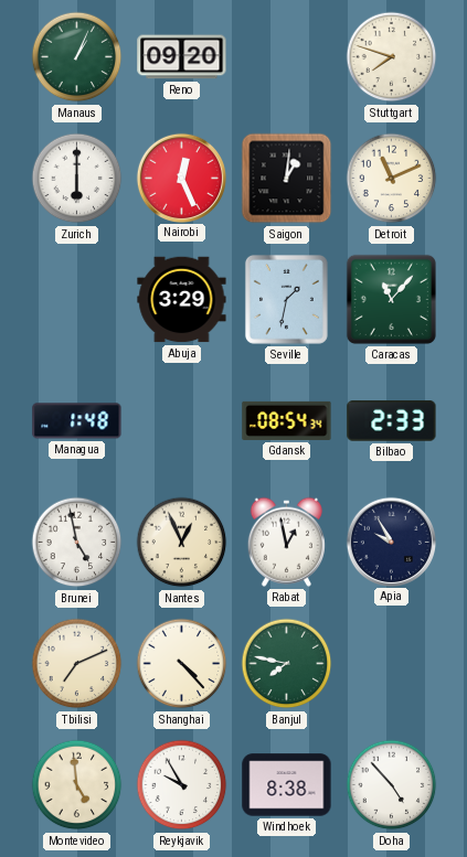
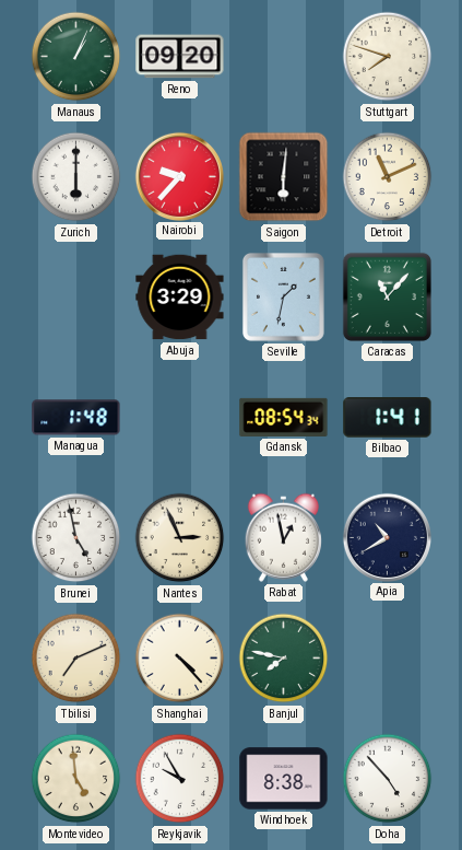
Nairobi: 12:26 -> 9:37
Saigon: 1:01 -> 6:01
Bilbao: 2:33 -> 1:41
Nantes: 12:56 -> 2:56
Apia: 9:55 -> 10:40
